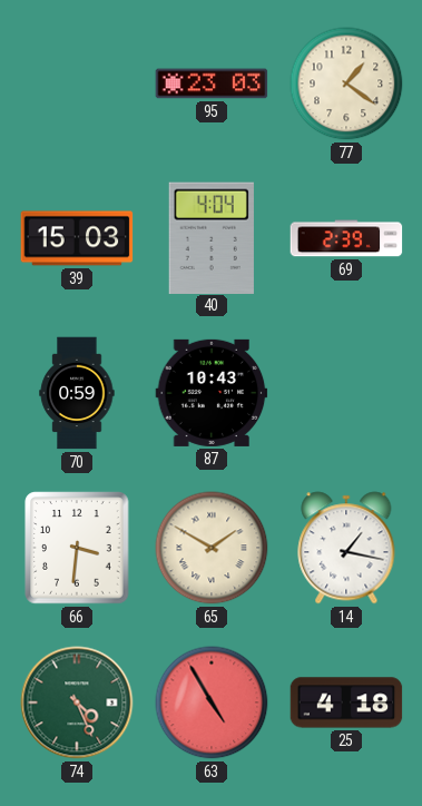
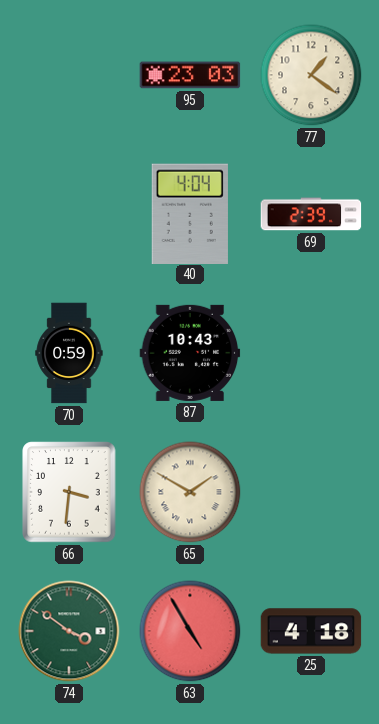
39: 15:03 -> none
14: 1:17 -> none
74: 4:26 -> 3:51
